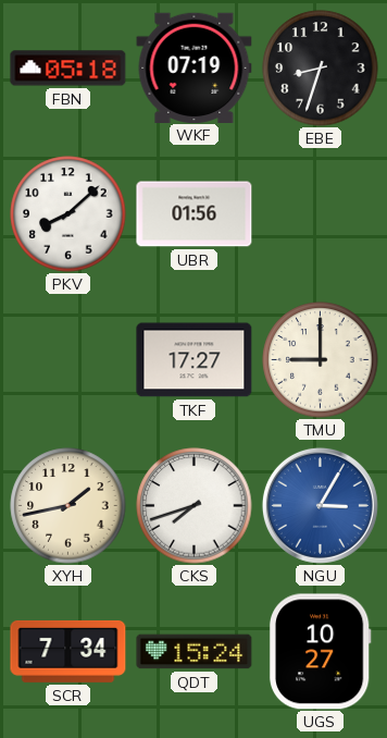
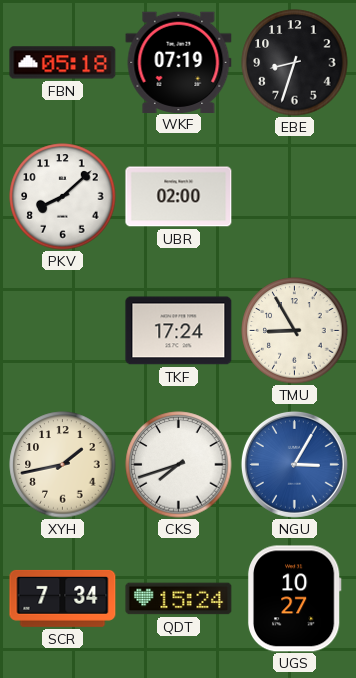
UBR: 01:56 -> 02:00
TKF: 17:27 -> 17:24
TMU: 9:00 -> 8:55
